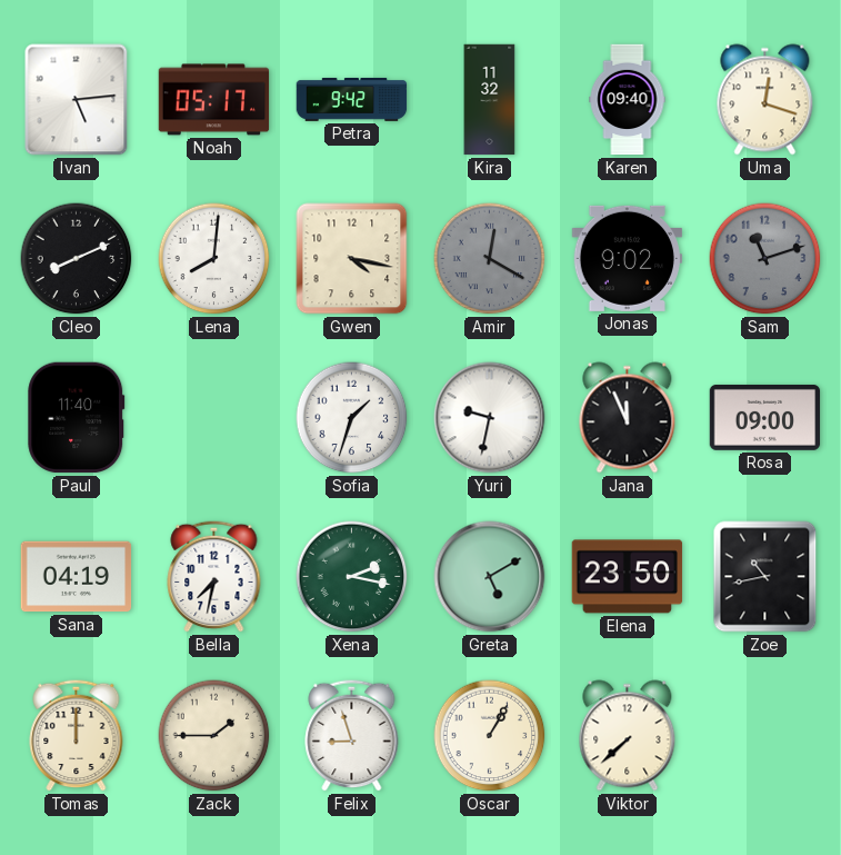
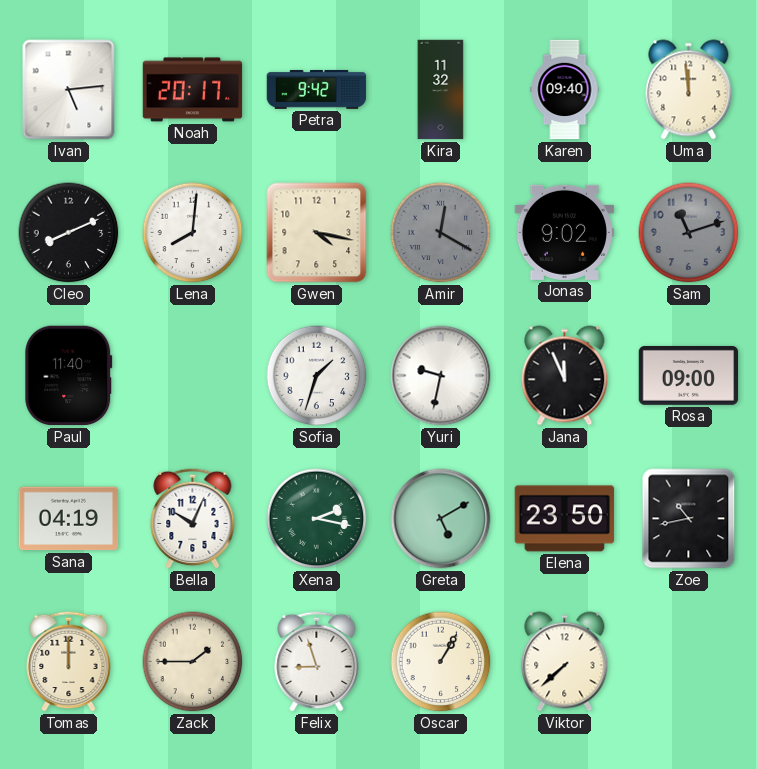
Noah: 05:17 -> 20:17
Uma: 12:18 -> 11:59
Bella: 7:32 -> 10:04
